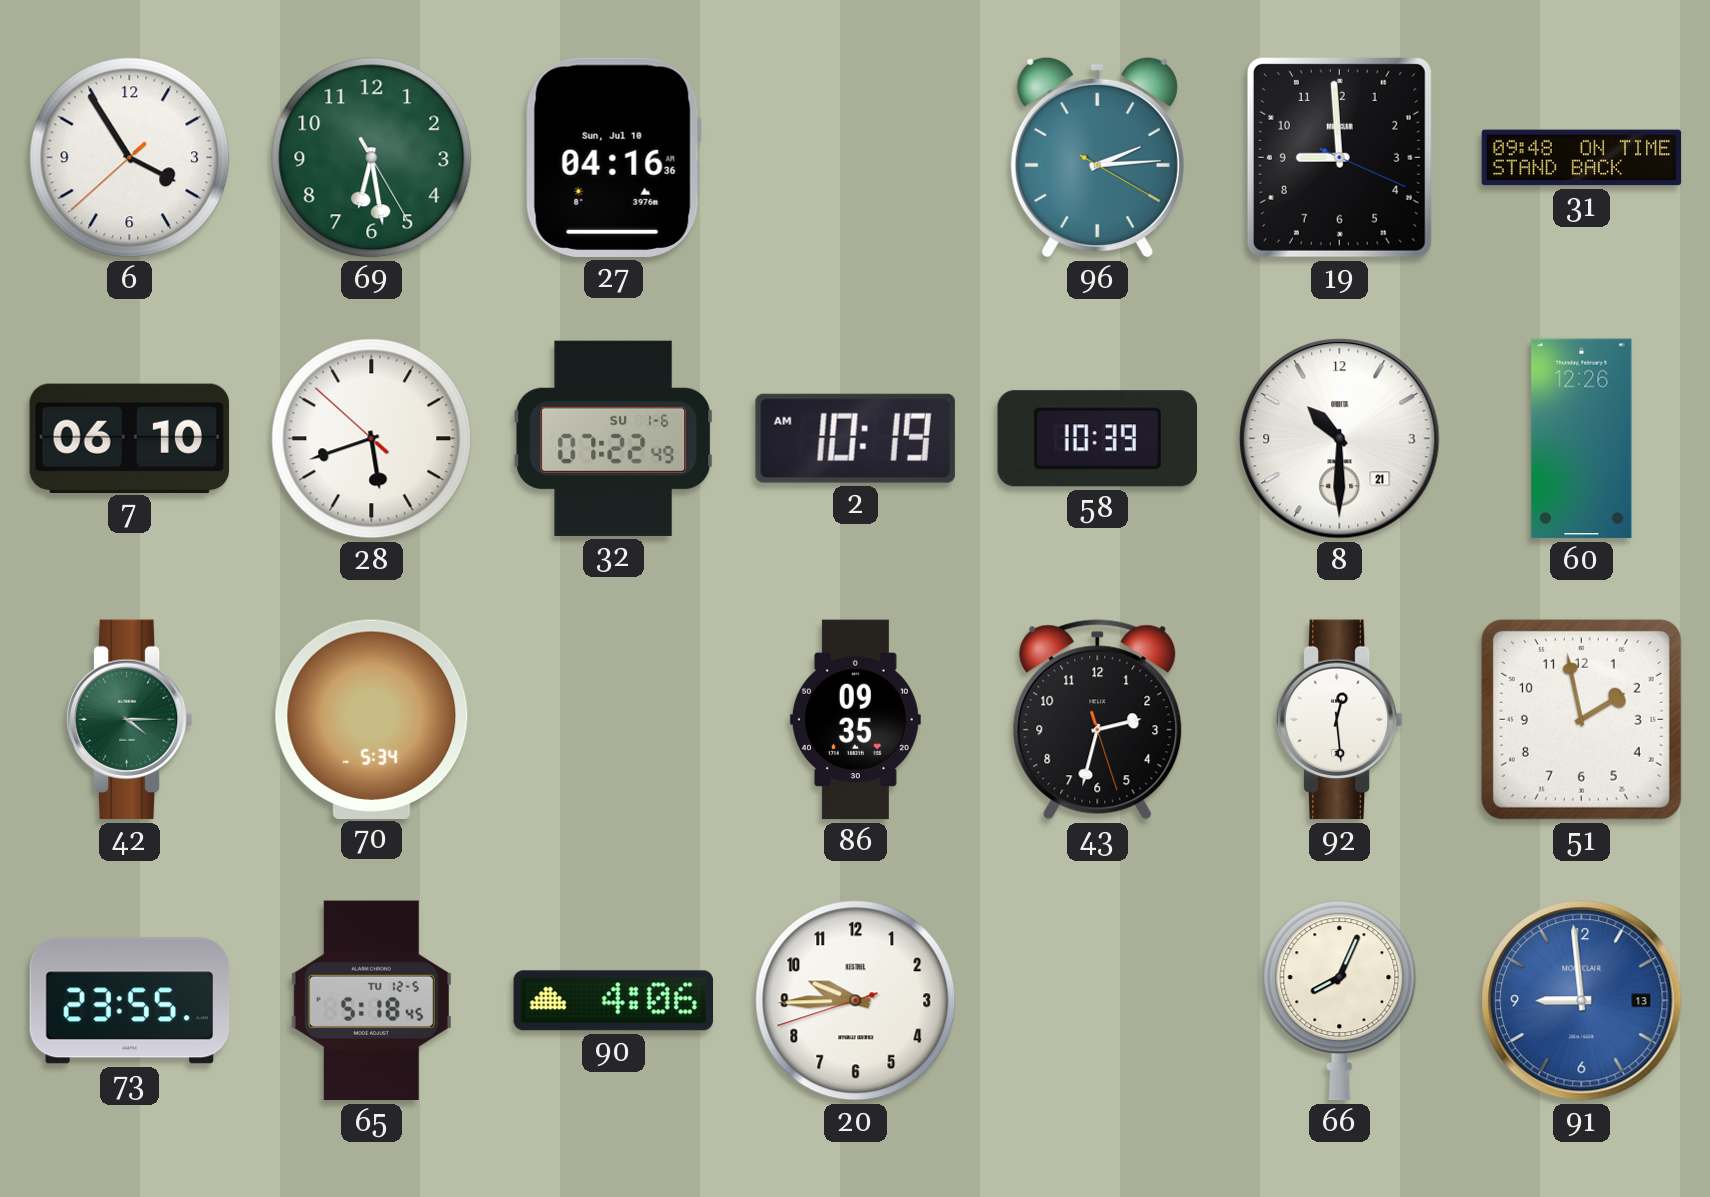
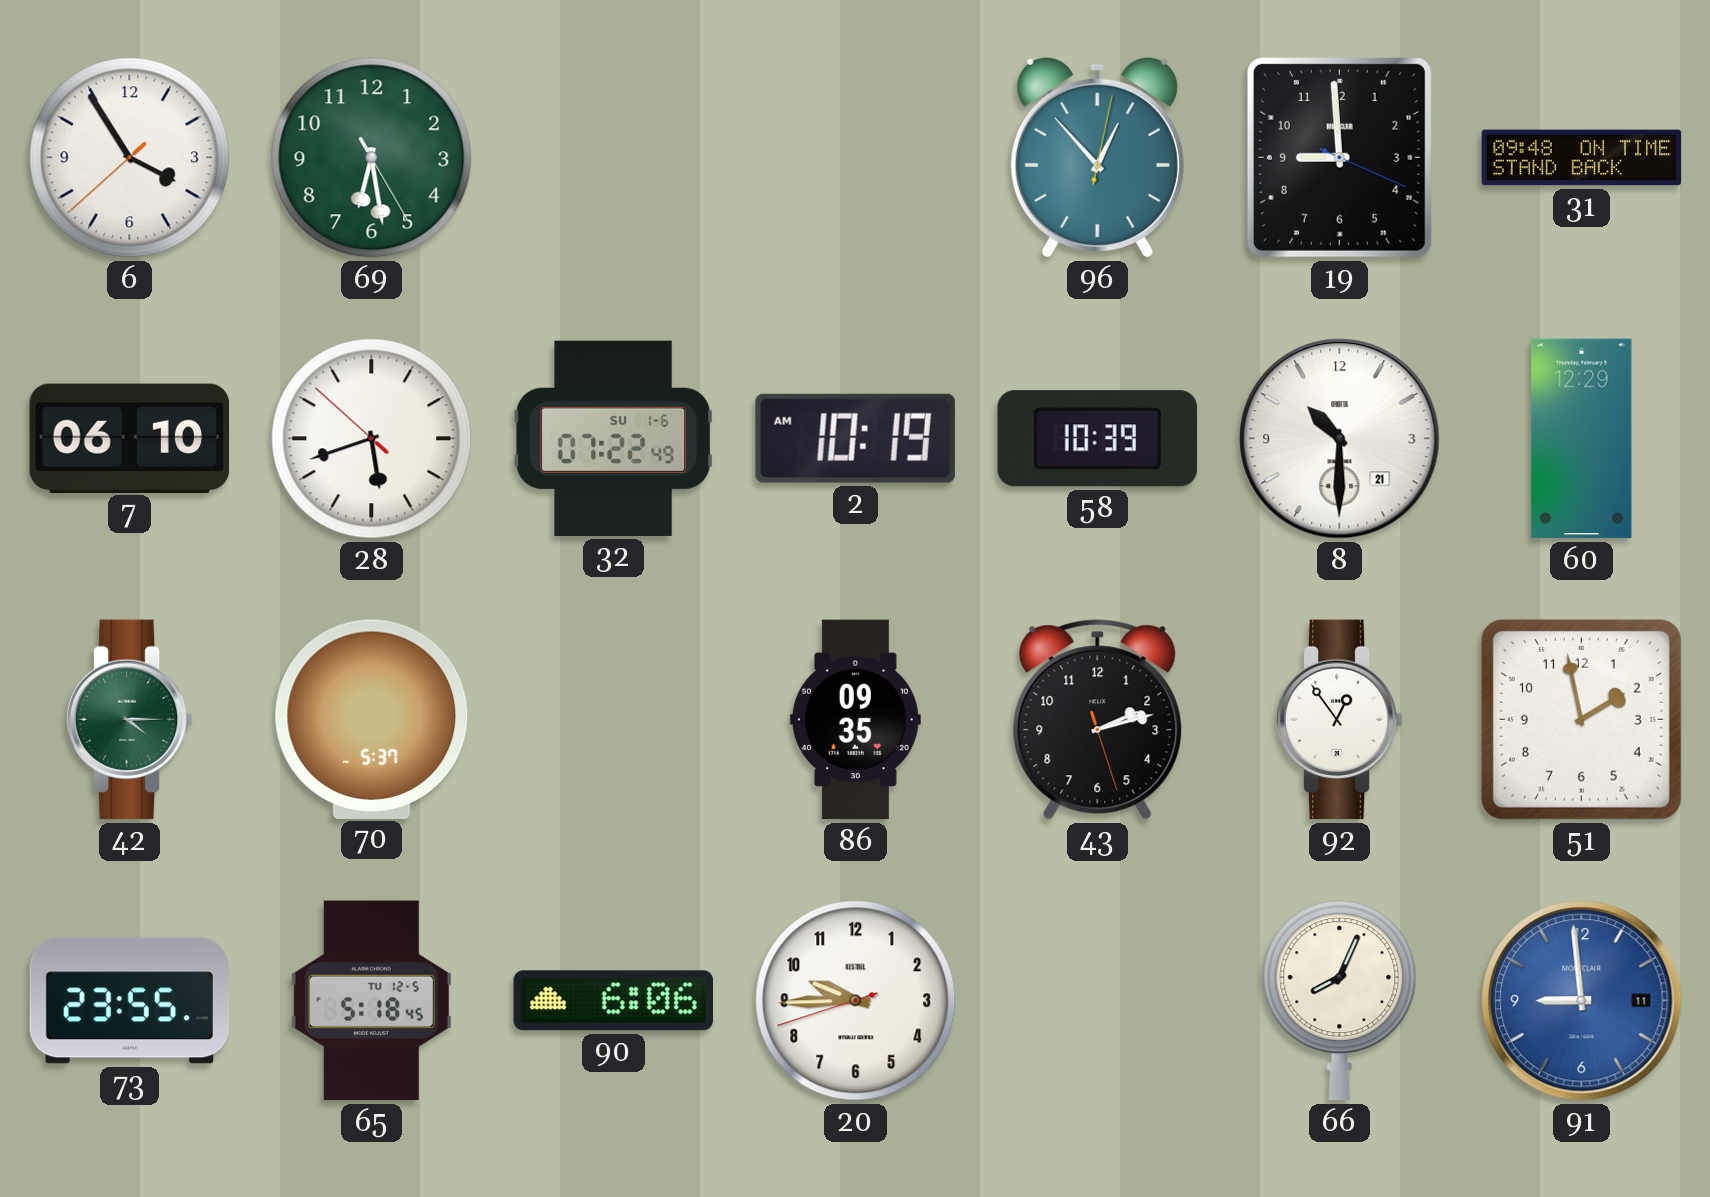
27: 04:16 -> none
96: 2:14 -> 12:53
60: 12:26 -> 12:29
70: 5:34 -> 5:37
43: 2:32 -> 2:12
92: 12:29 -> 12:54
90: 4:06 -> 6:06
91 date: 13 -> 11
